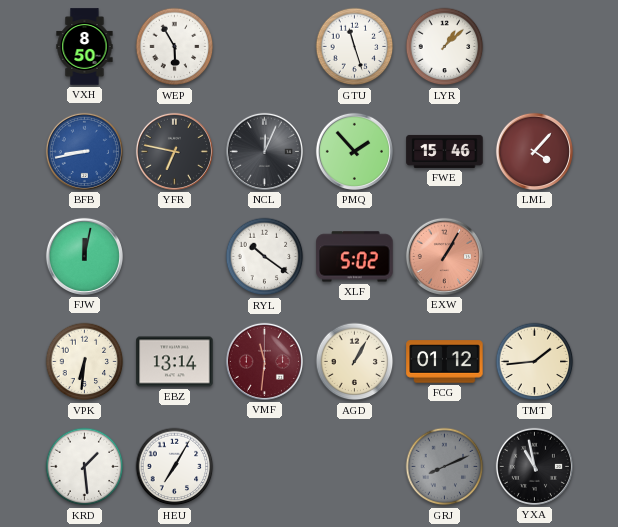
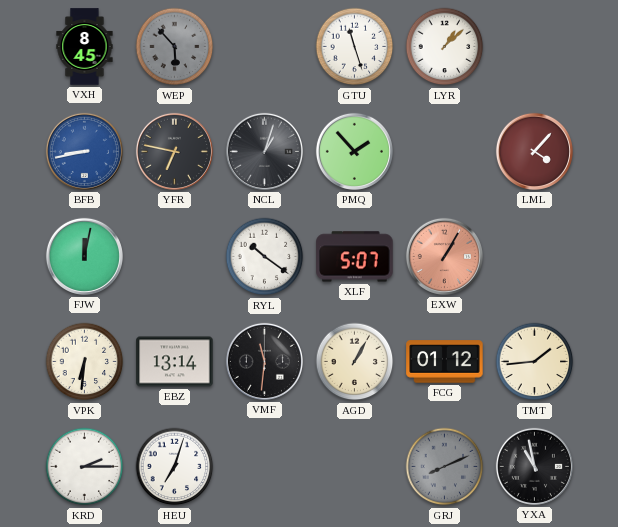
VXH: 8:50 -> 8:45
WEP: 5:55 -> 5:53
WEP dial: white -> grey
NCL: 12:04 -> 1:03
FWE: 15:46 -> none
XLF: 5:02 -> 5:07
VMF dial: burgundy -> black
KRD: 1:29 -> 2:15
HEU: 7:05 -> 7:03
